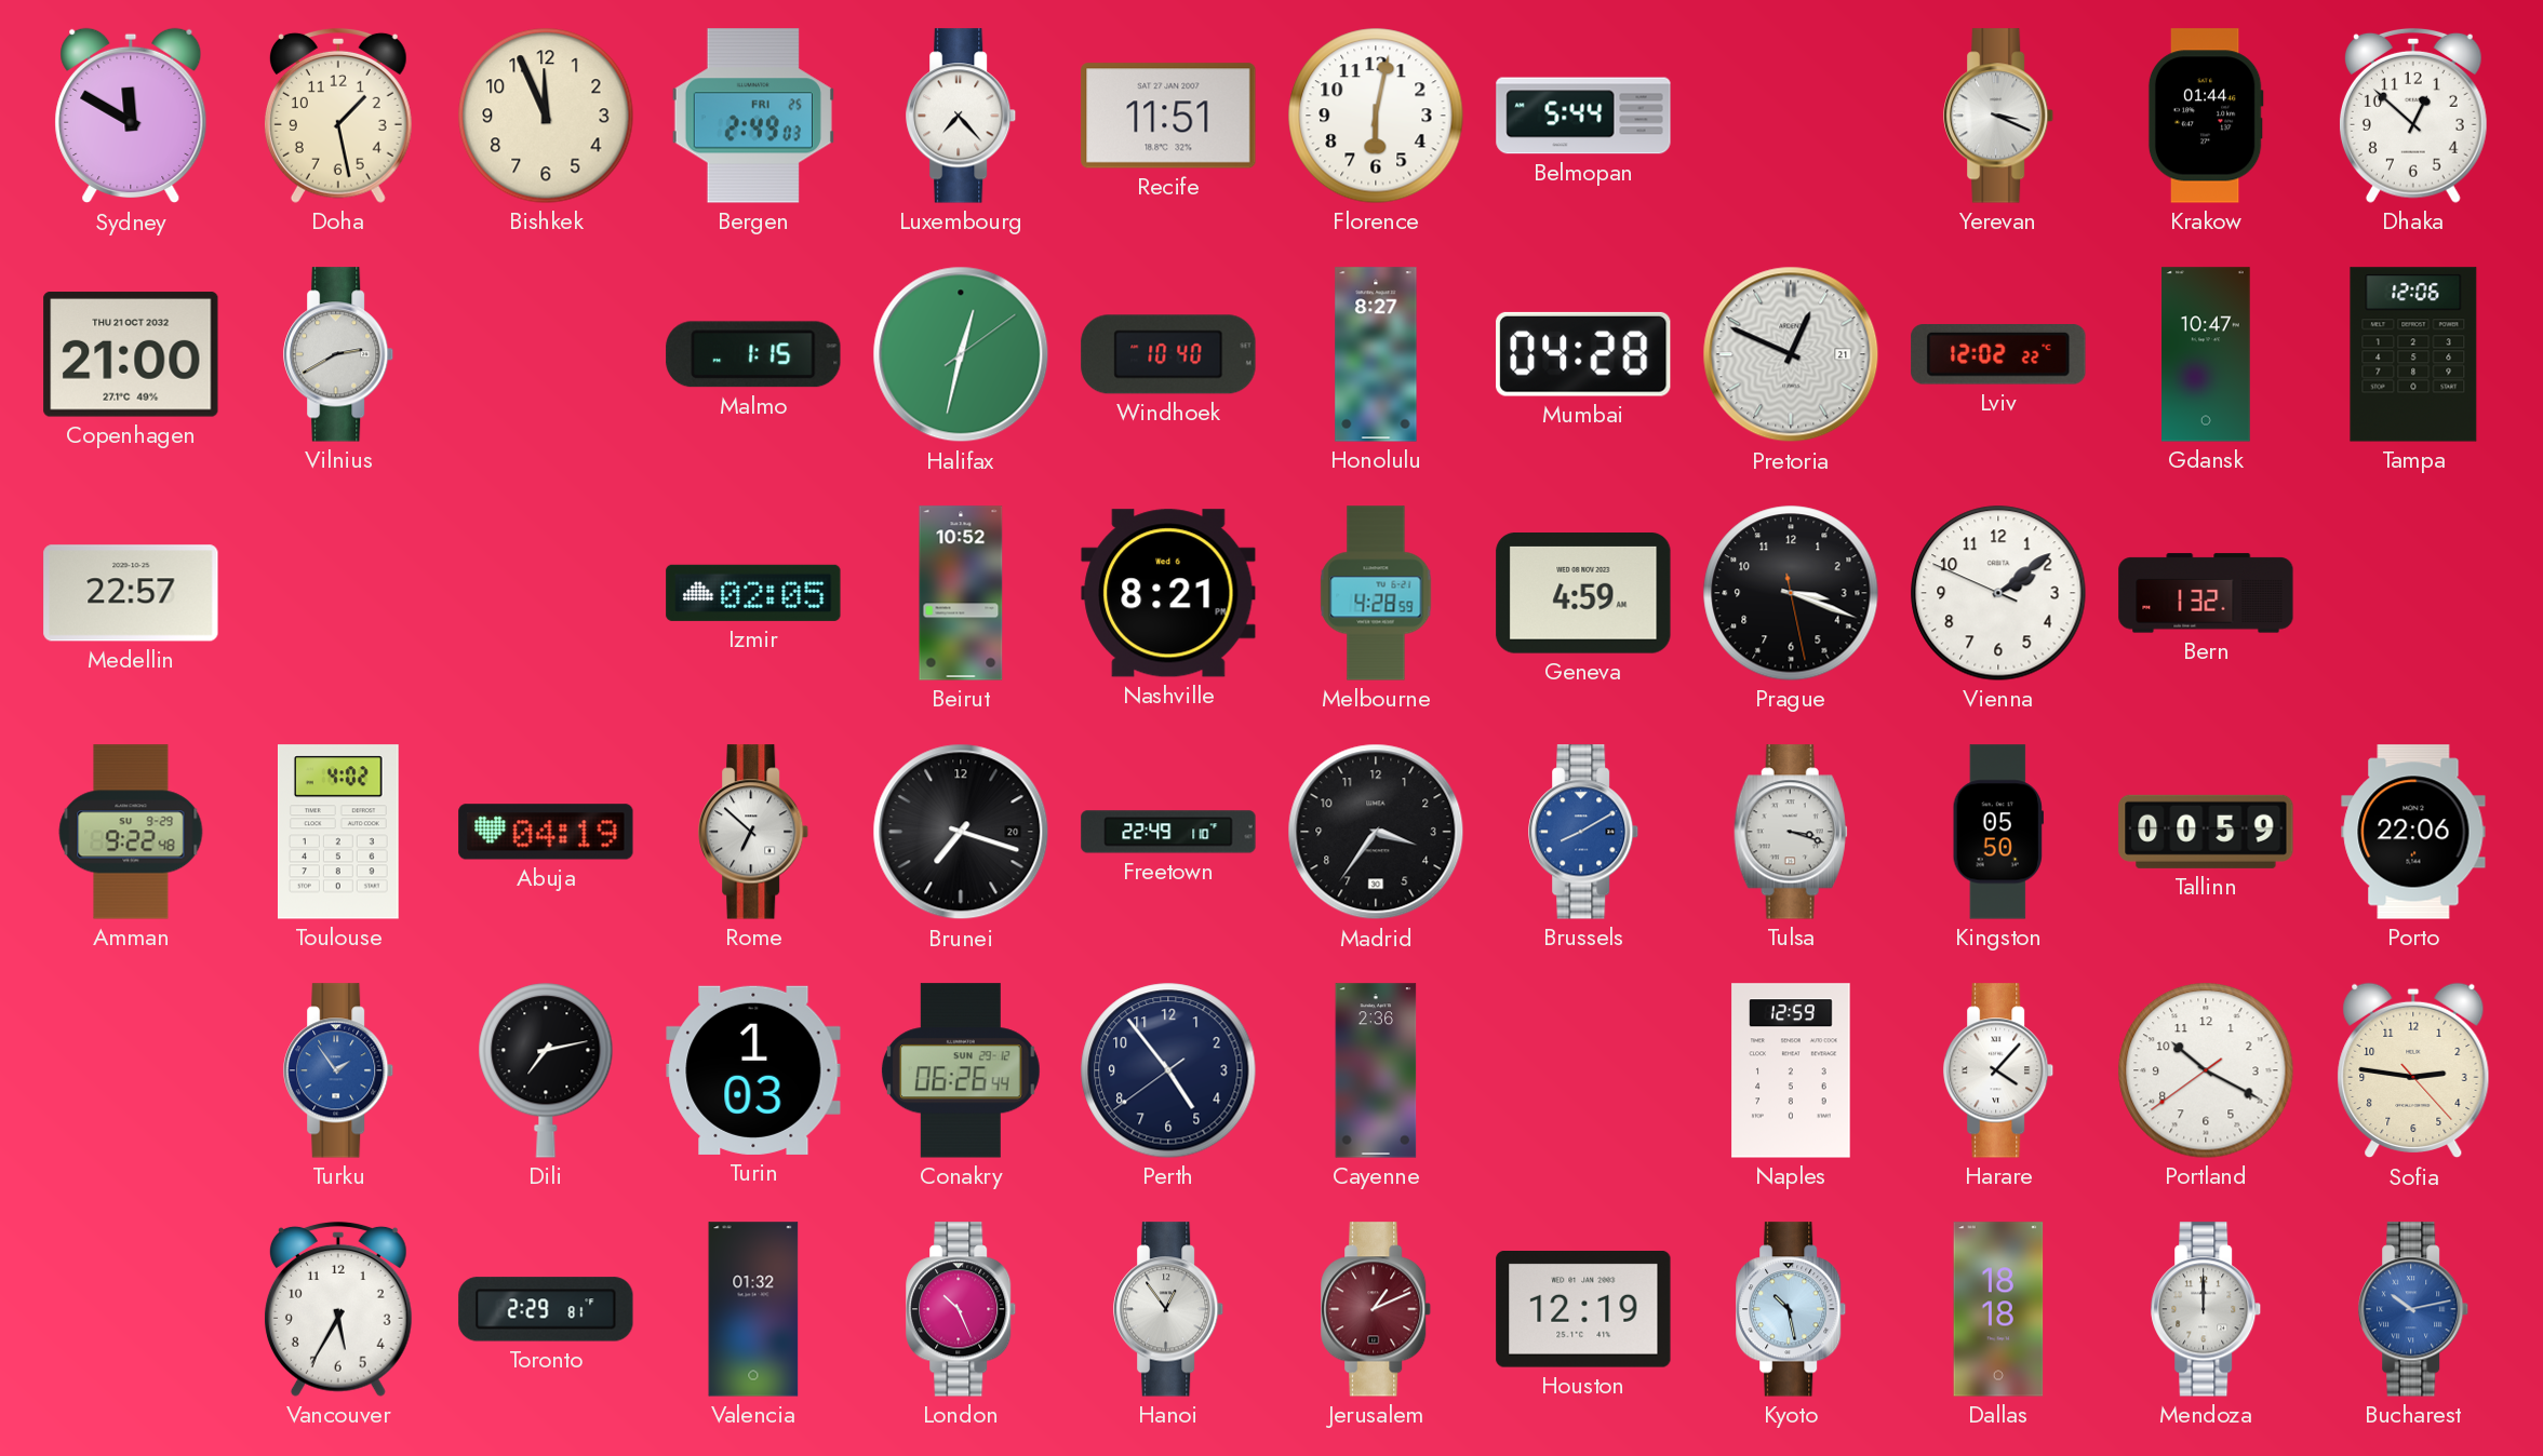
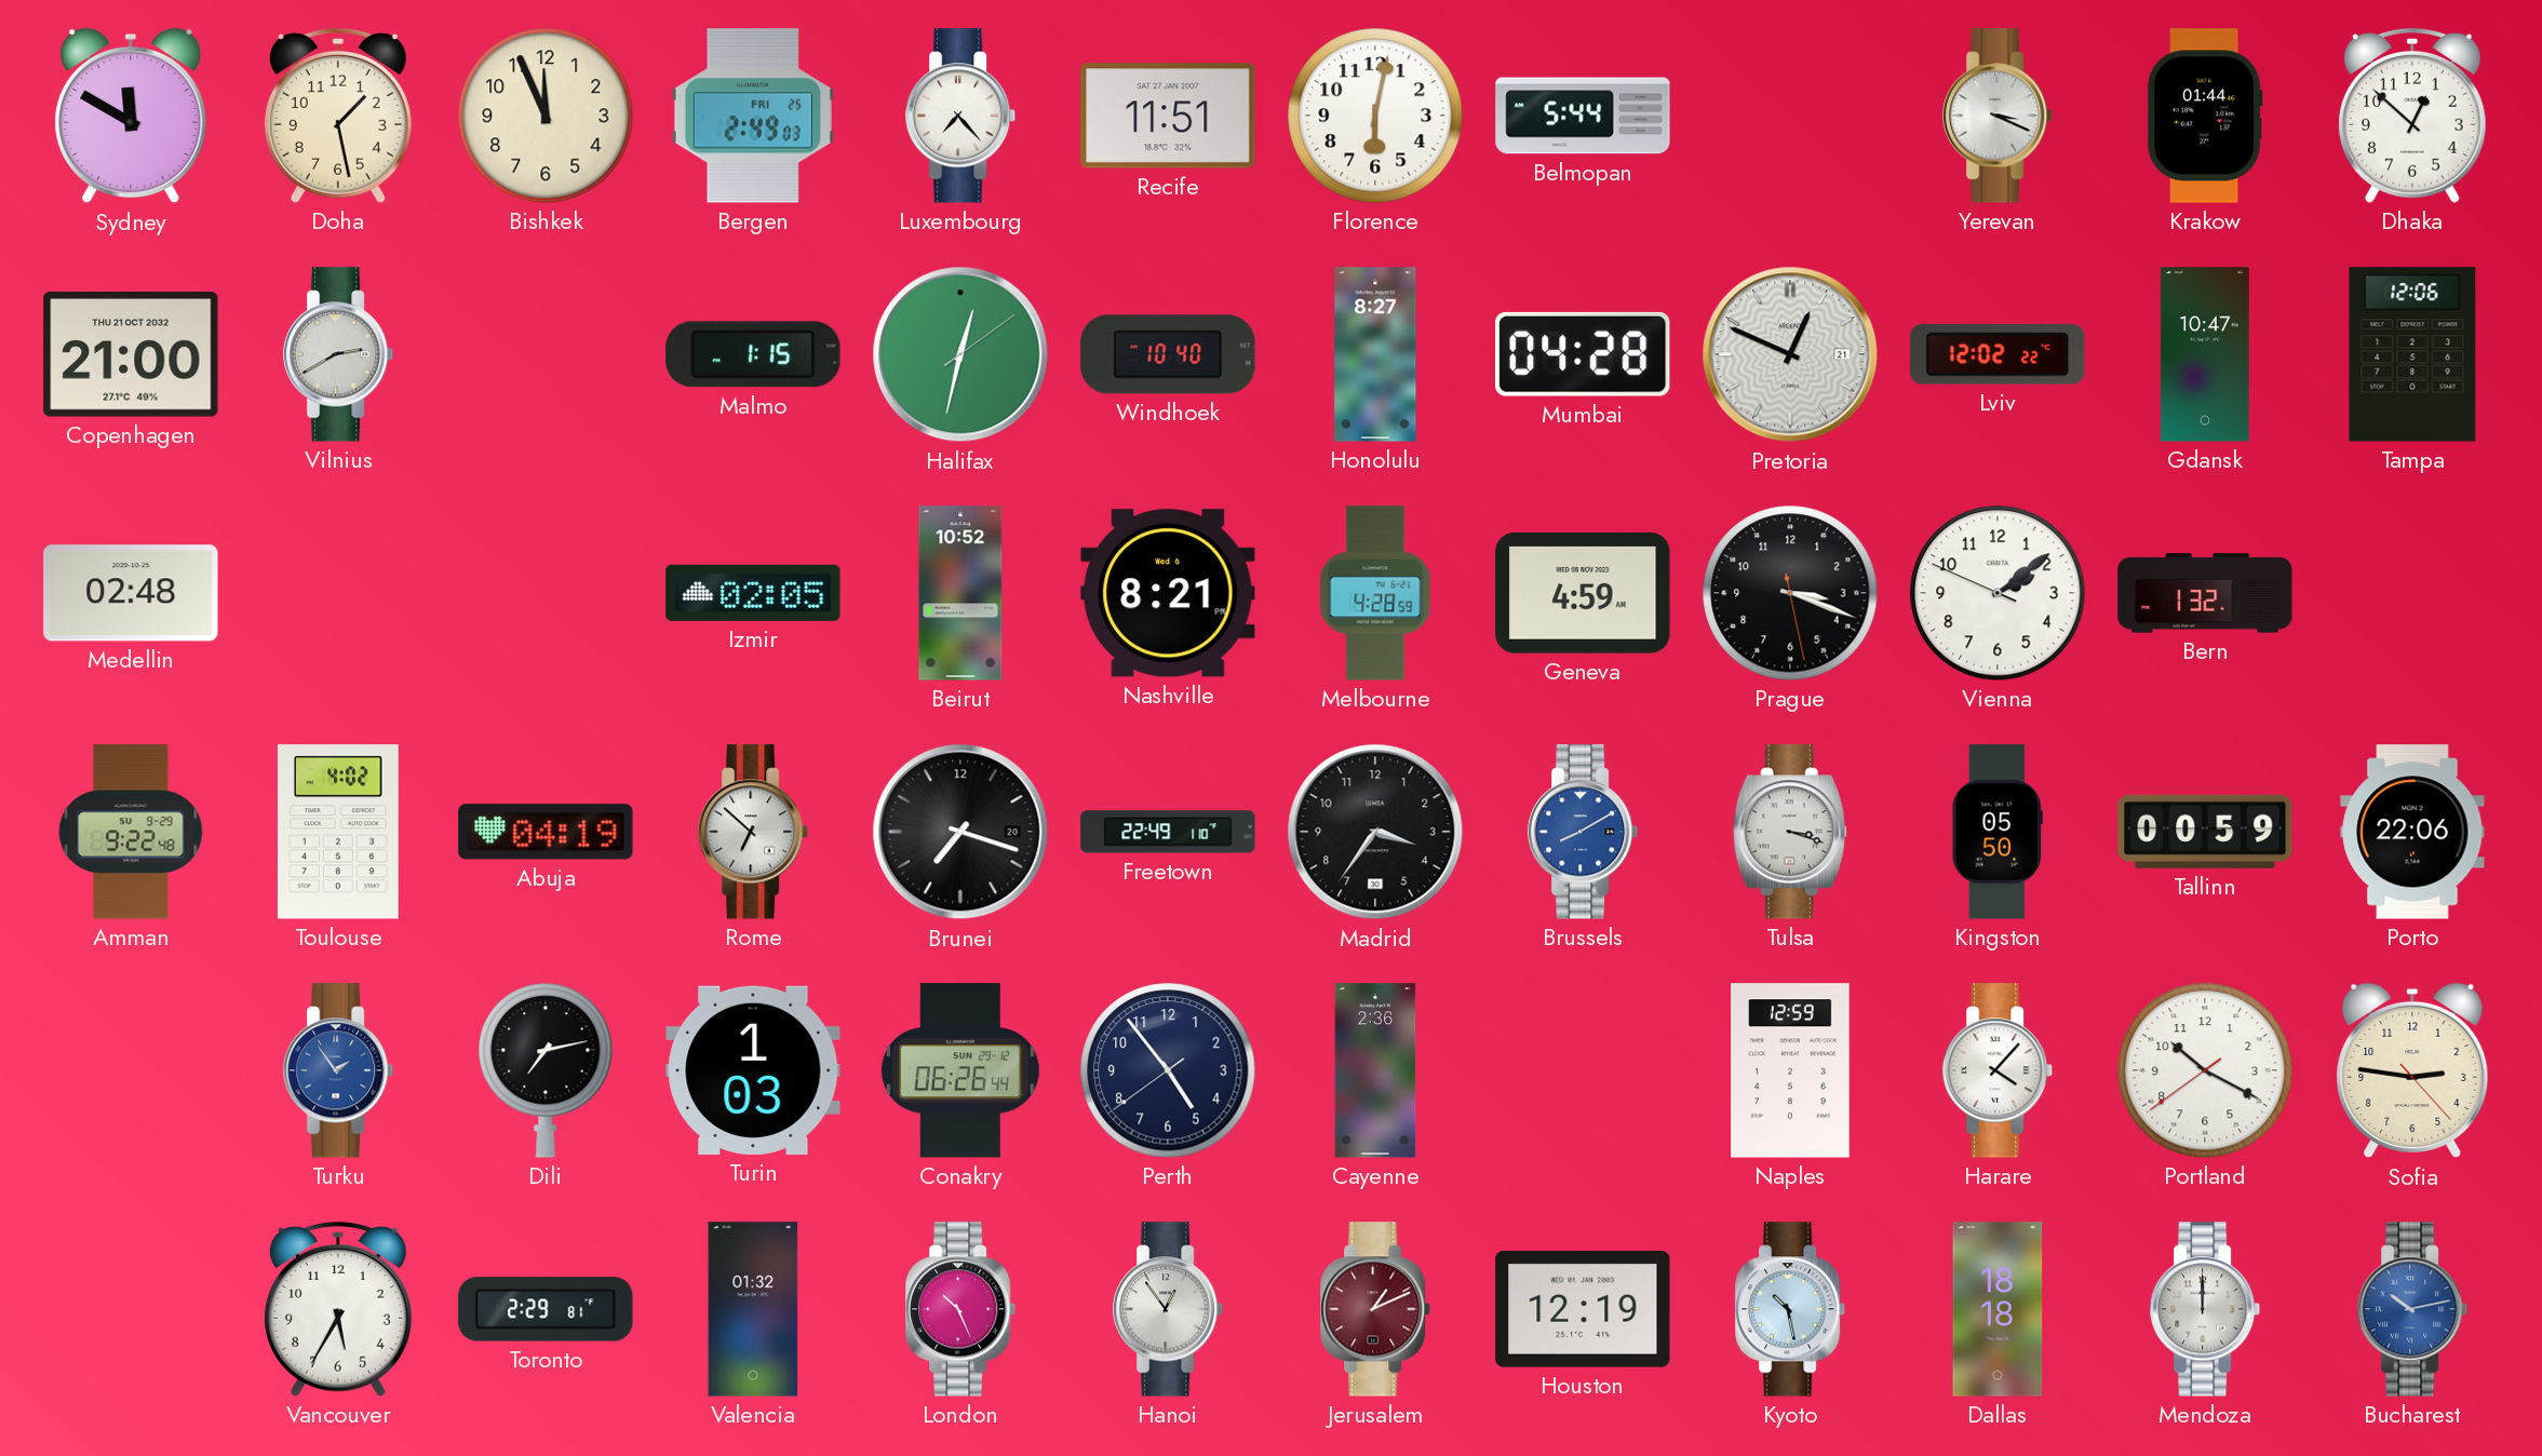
Medellin: 22:57 -> 02:48
